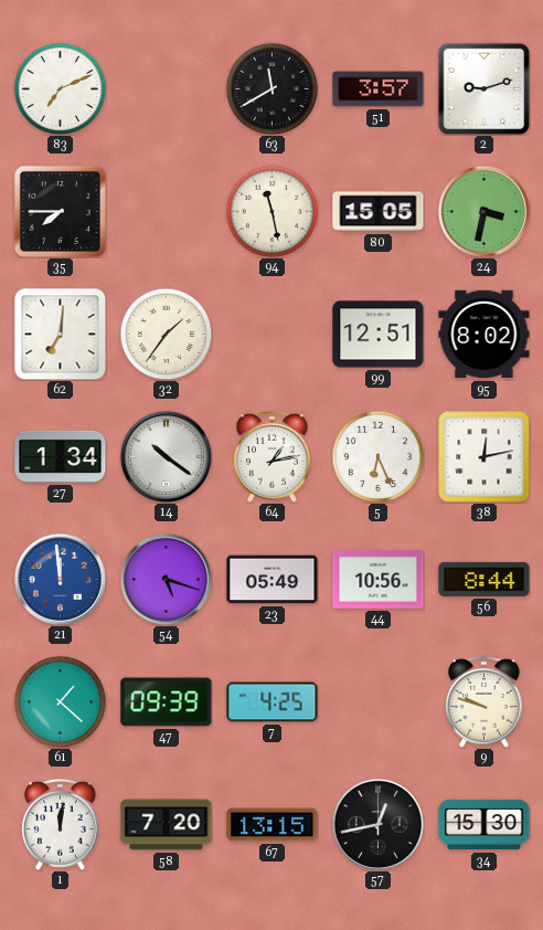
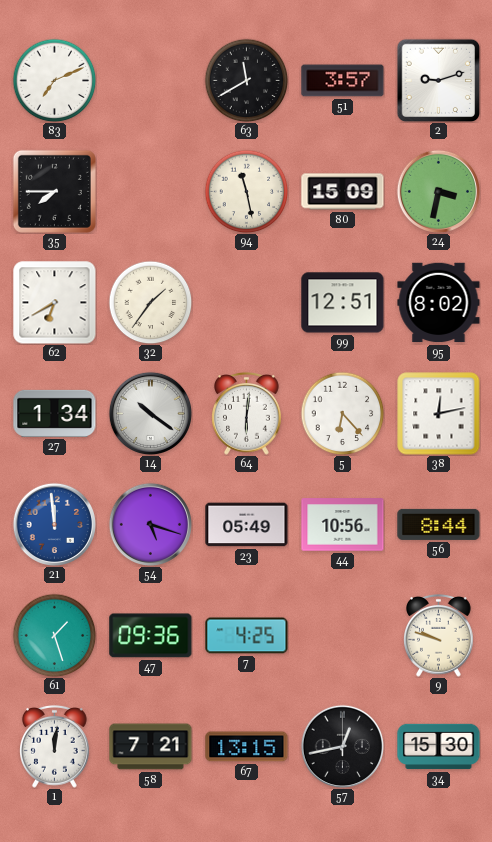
80: 15:05 -> 15:09
62: 7:01 -> 6:40
64: 1:13 -> 6:01
5: 6:26 -> 6:23
61: 1:22 -> 1:27
47: 09:39 -> 09:36
58: 7:20 -> 7:21
